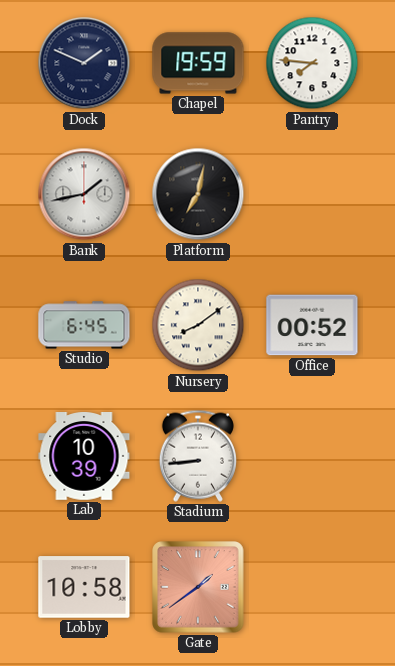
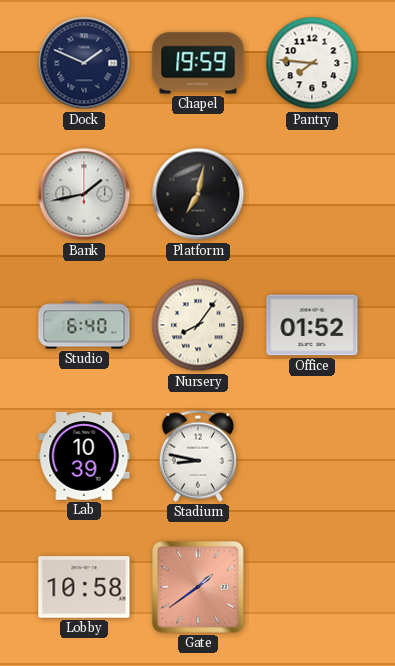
Studio: 6:45 -> 6:40
Nursery: 8:09 -> 8:06
Office: 00:52 -> 01:52
Stadium: 8:44 -> 8:47
